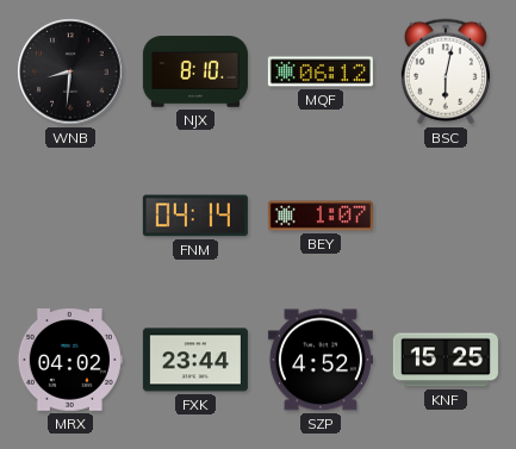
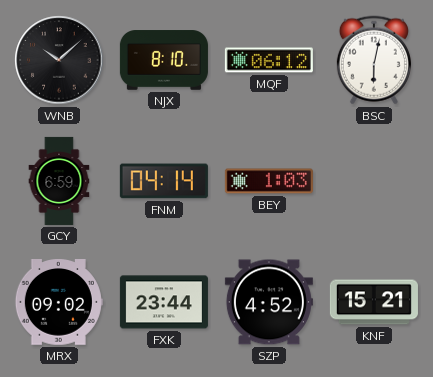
WNB: 8:31 -> 10:08
GCY: none -> 6:59
BEY: 1:07 -> 1:03
MRX: 04:02 -> 09:02
KNF: 15:25 -> 15:21
